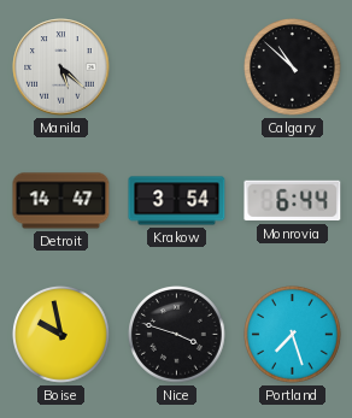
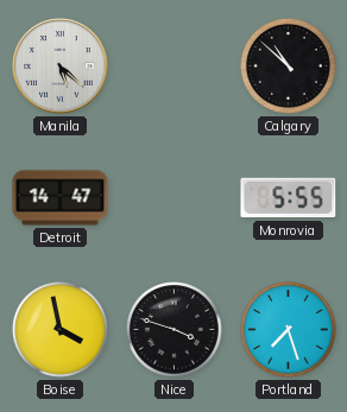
Krakow: 3:54 -> none
Monrovia: 6:44 -> 5:55
Boise: 9:58 -> 3:58
